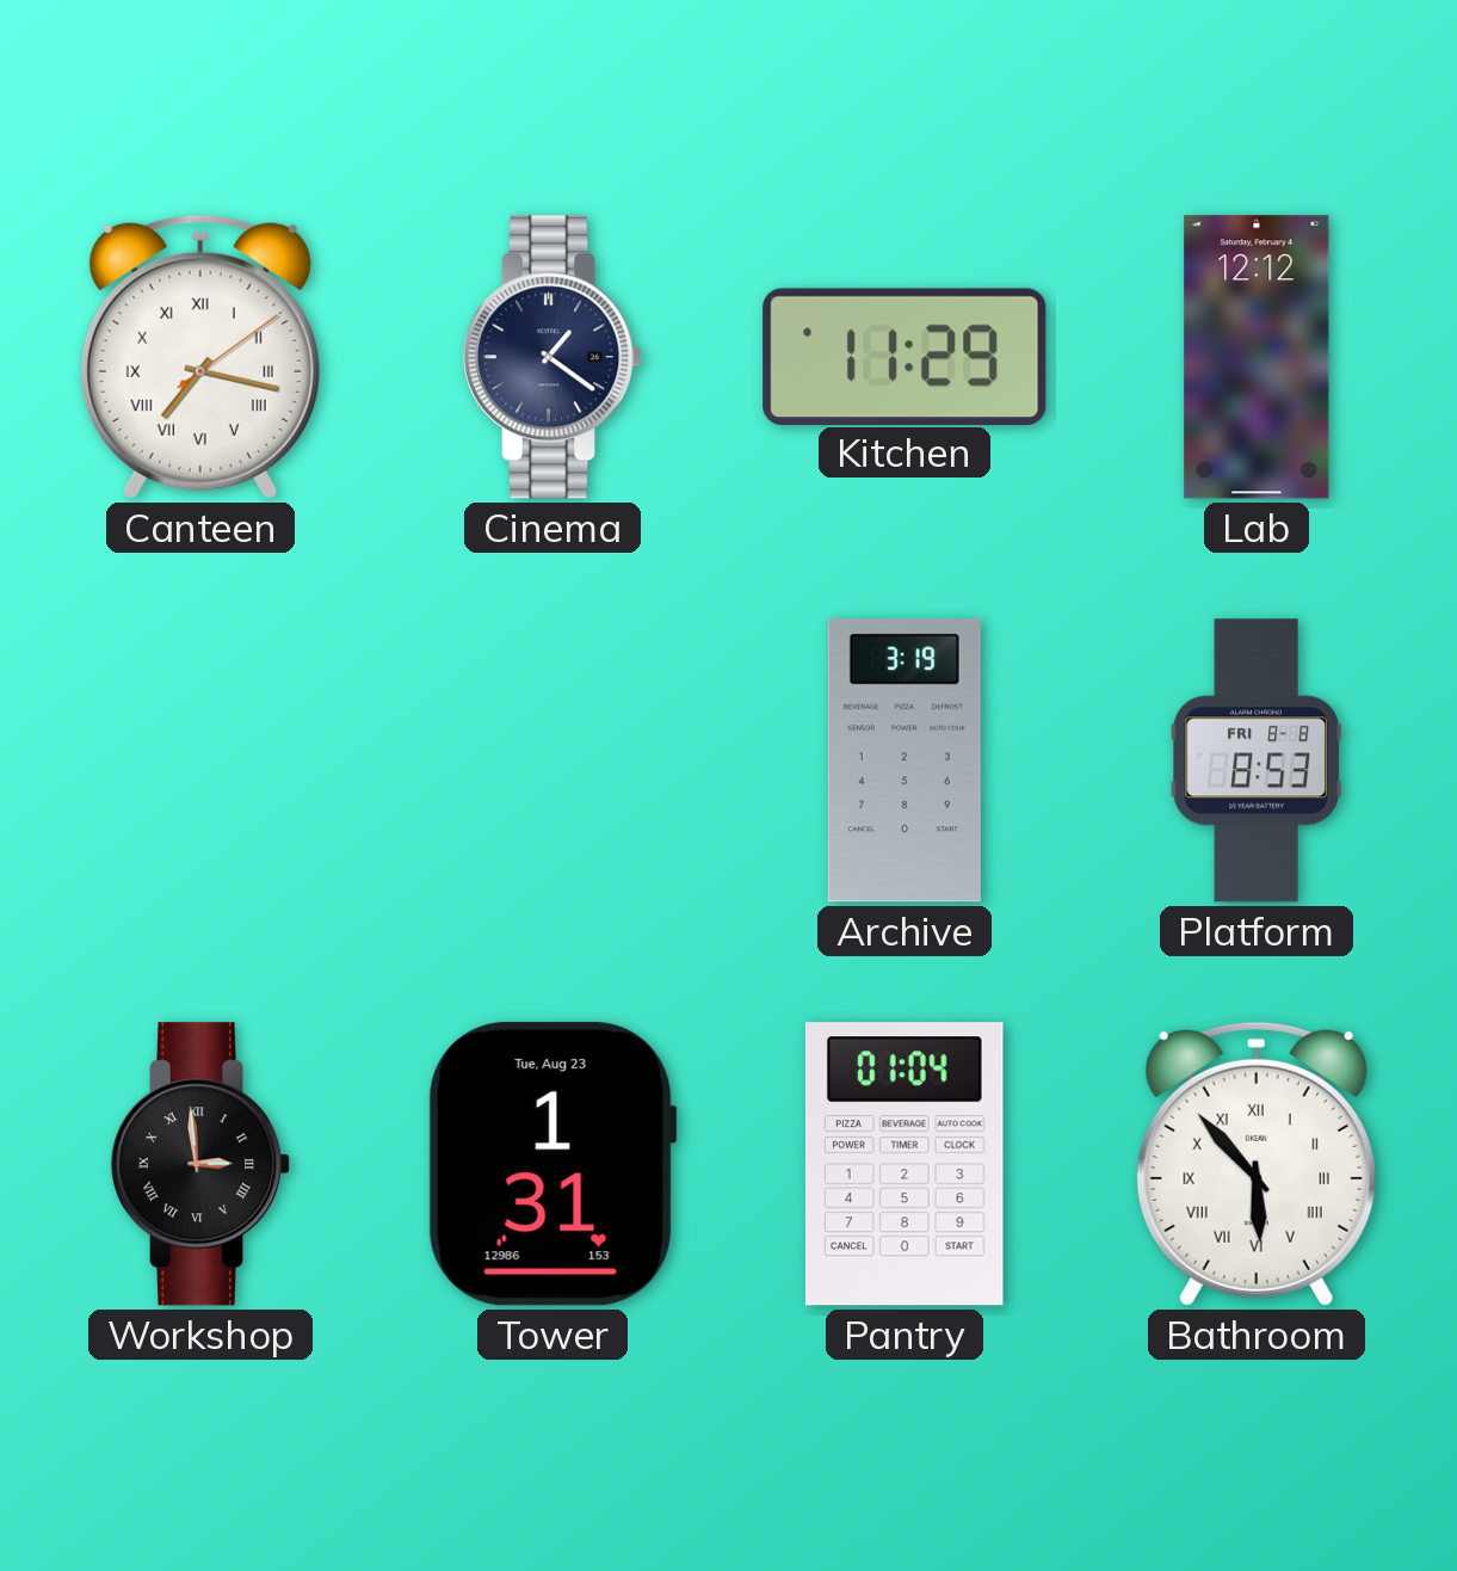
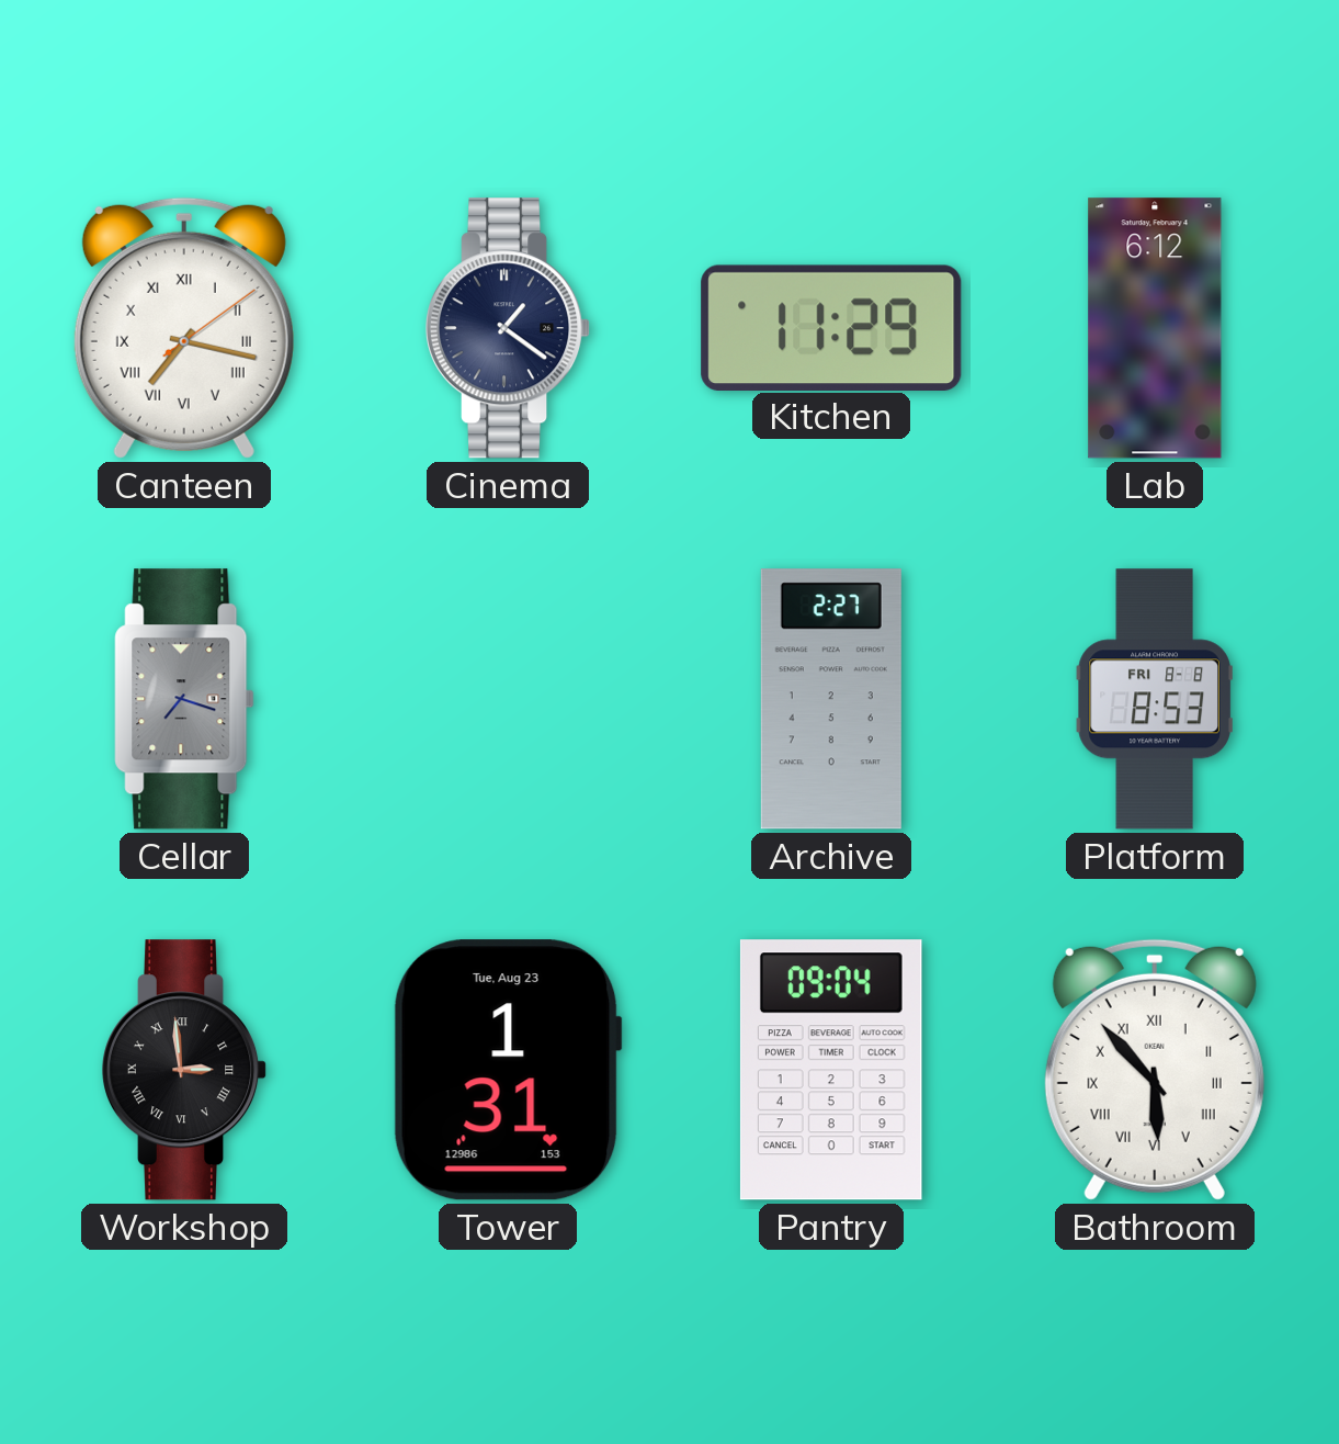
Lab: 12:12 -> 6:12
Cellar: none -> 7:18
Archive: 3:19 -> 2:27
Pantry: 01:04 -> 09:04
